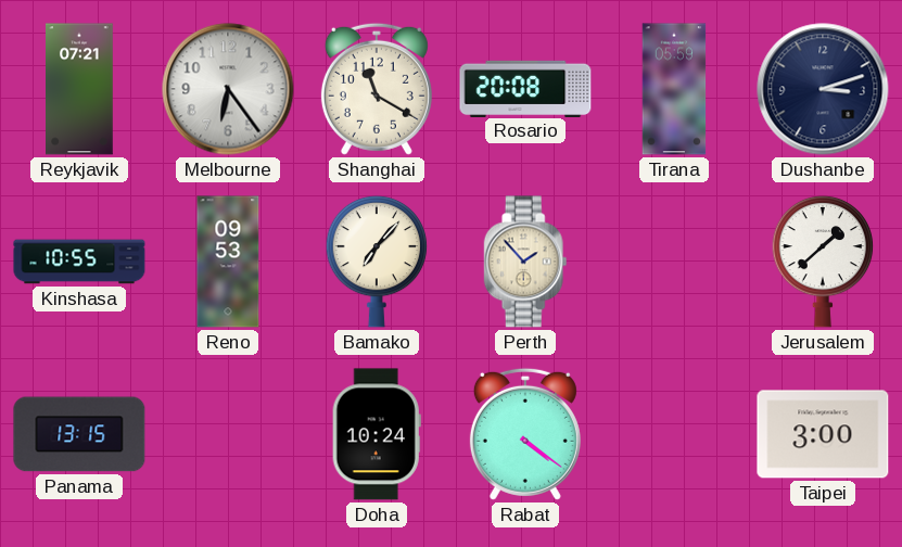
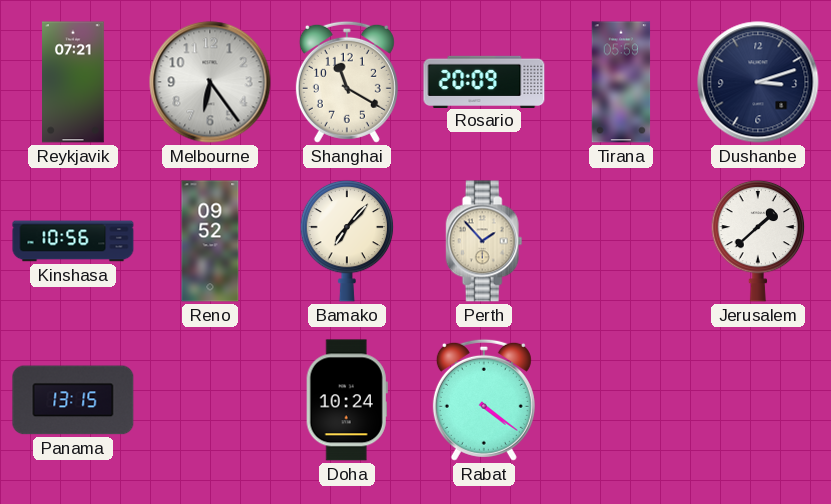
Rosario: 20:08 -> 20:09
Kinshasa: 10:55 -> 10:56
Reno: 09:53 -> 09:52
Taipei: 3:00 -> none
